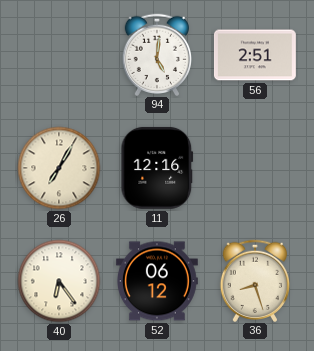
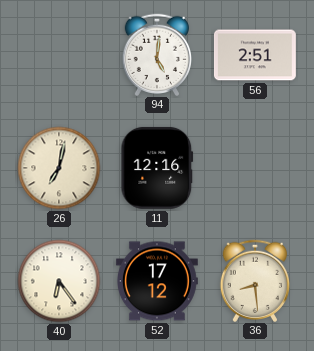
26: 7:05 -> 7:02
52: 06:12 -> 17:12
36: 8:27 -> 8:29
